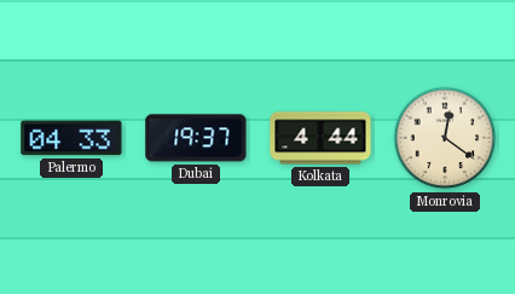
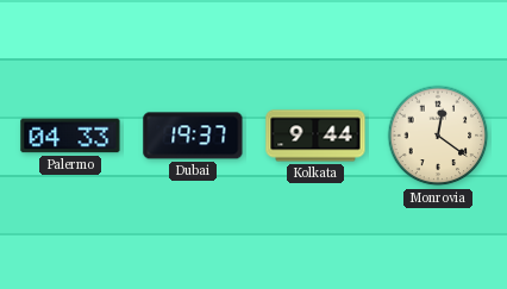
Kolkata: 4:44 -> 9:44
